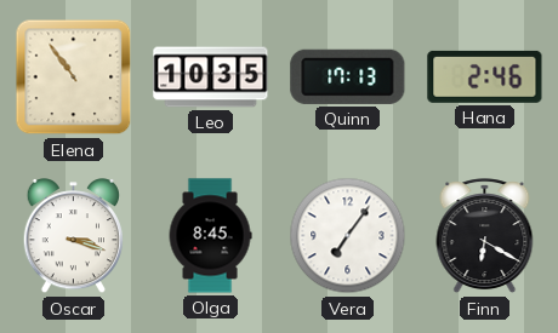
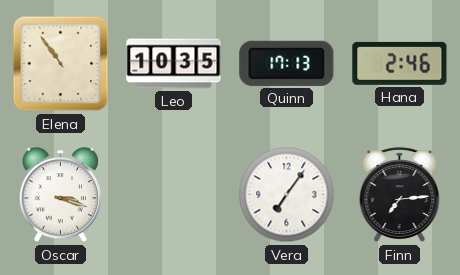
Olga: 8:45 -> none
Finn: 6:20 -> 7:14
